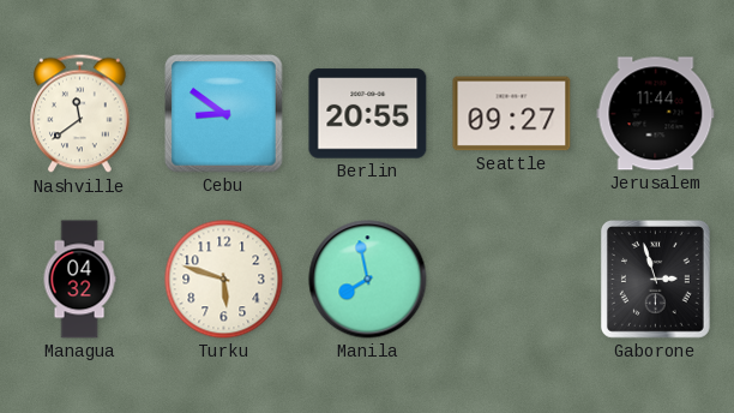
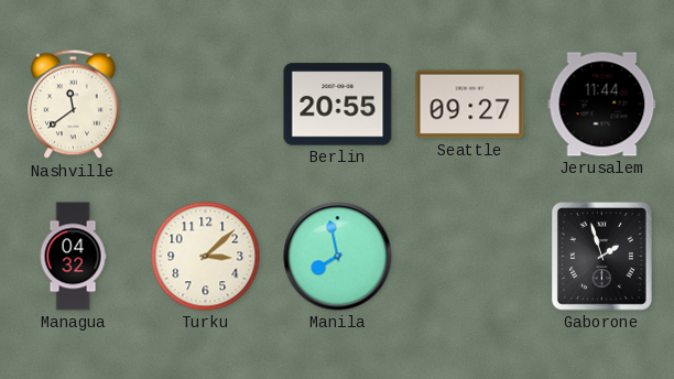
Cebu: 8:51 -> none
Turku: 5:48 -> 3:08
Gaborone: 2:57 -> 1:57
